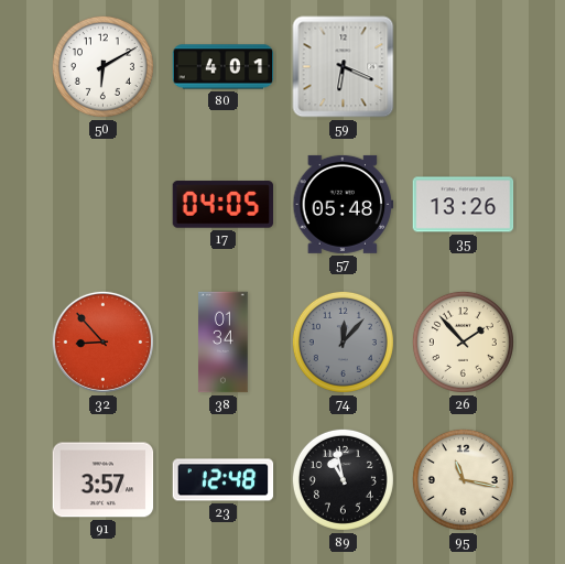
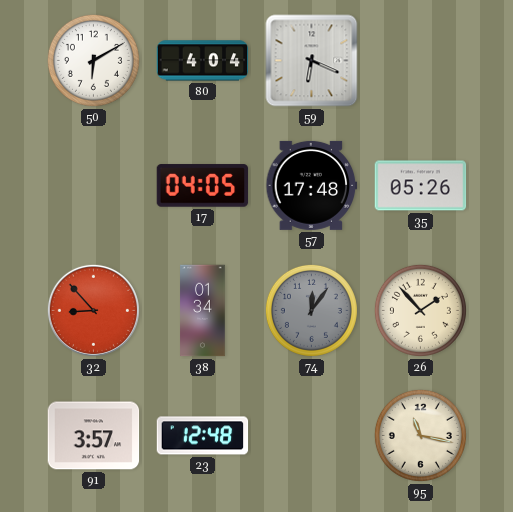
80: 4:01 -> 4:04
57: 05:48 -> 17:48
35: 13:26 -> 05:26
74: 12:07 -> 12:06
89: 10:58 -> none
